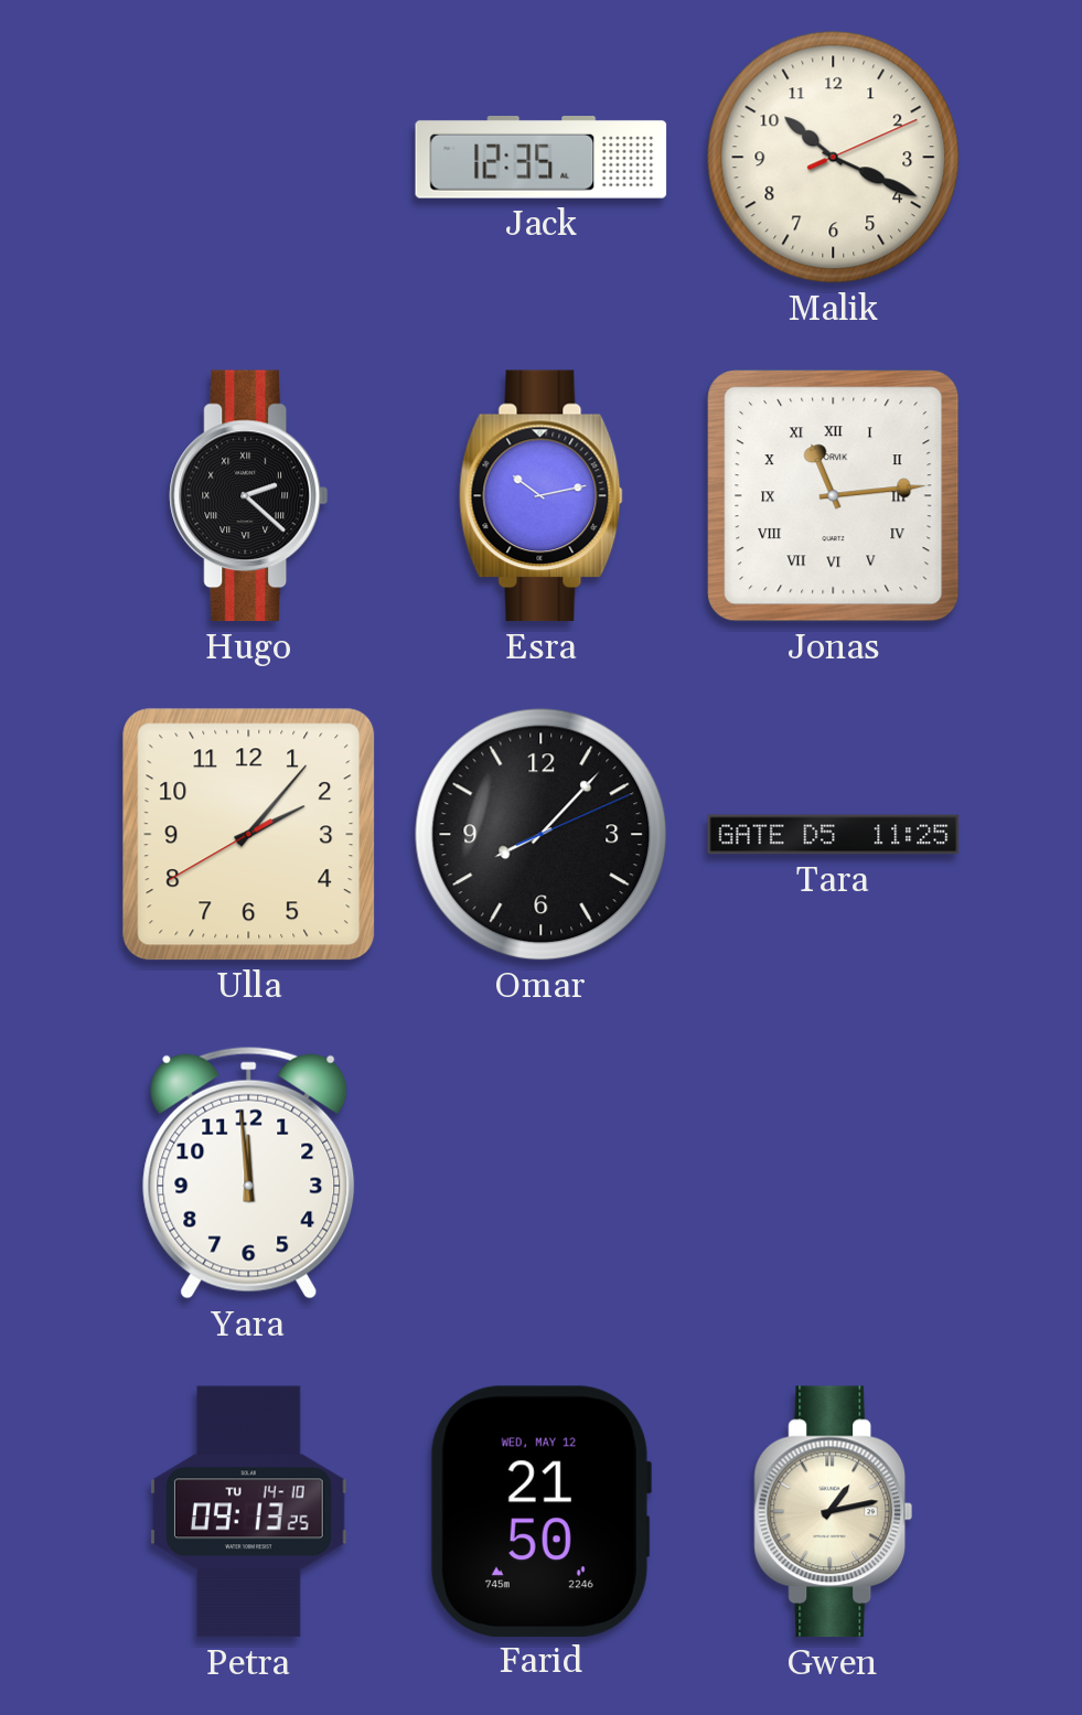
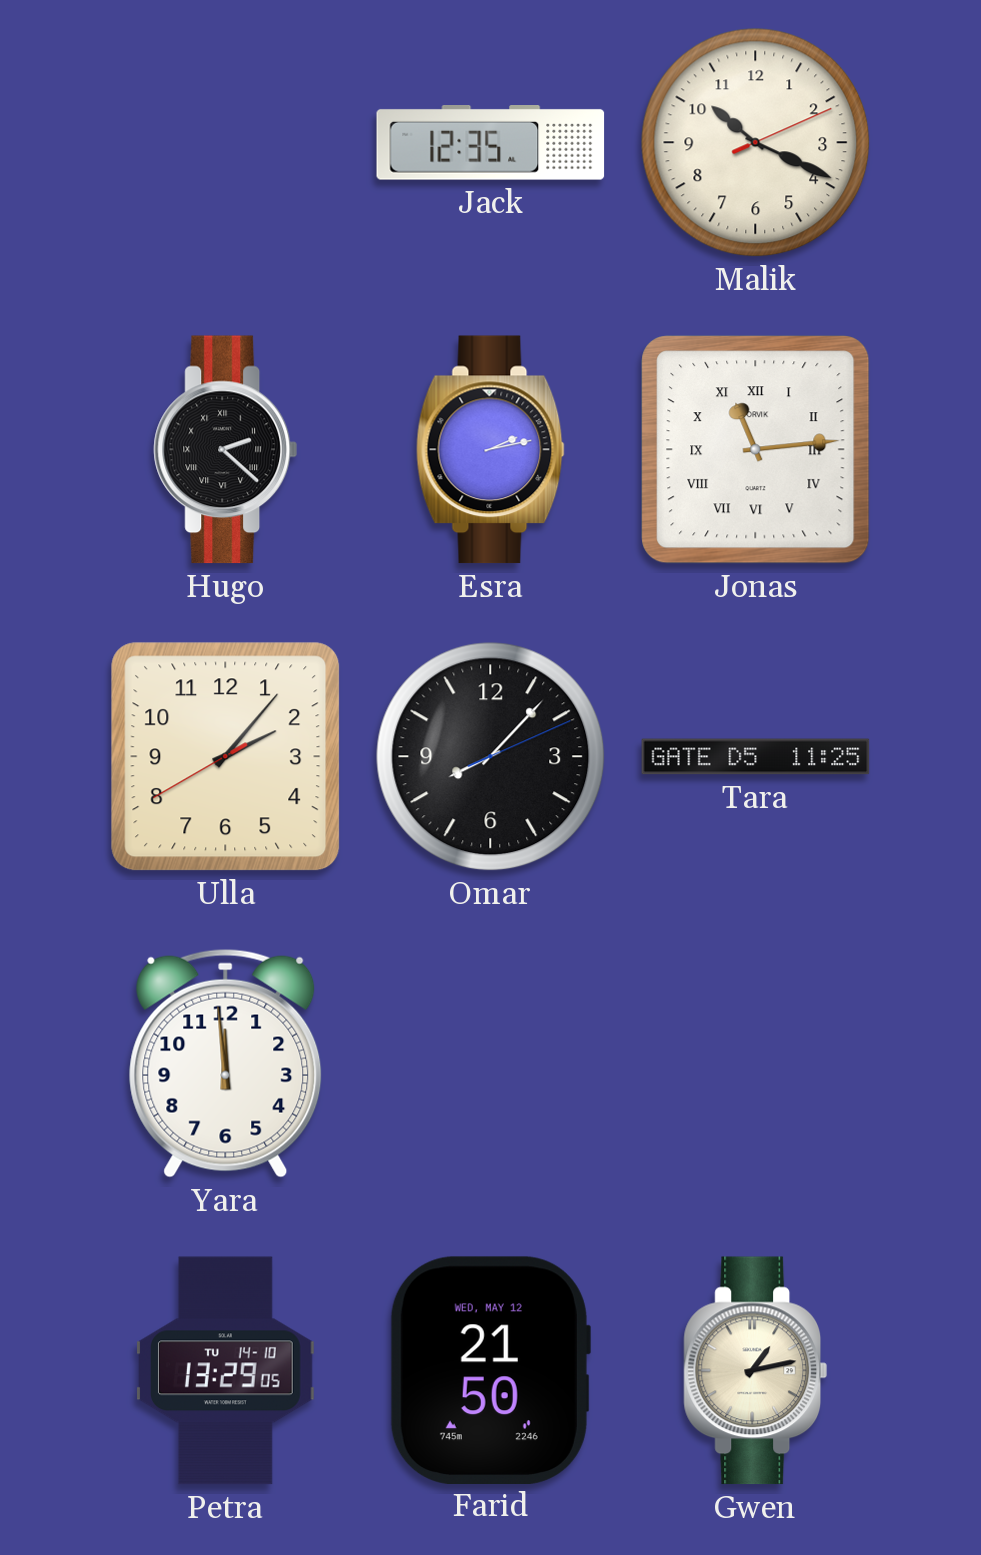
Esra: 10:13 -> 2:13
Petra: 09:13 -> 13:29
